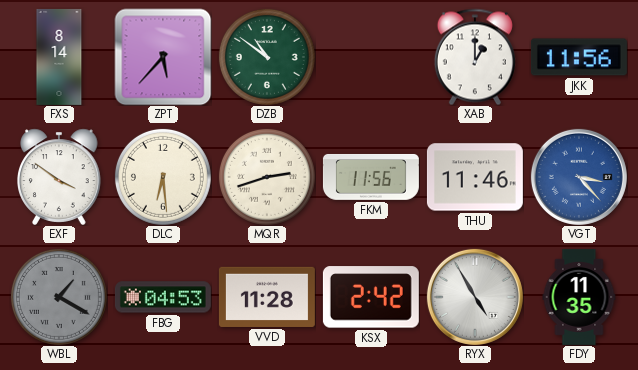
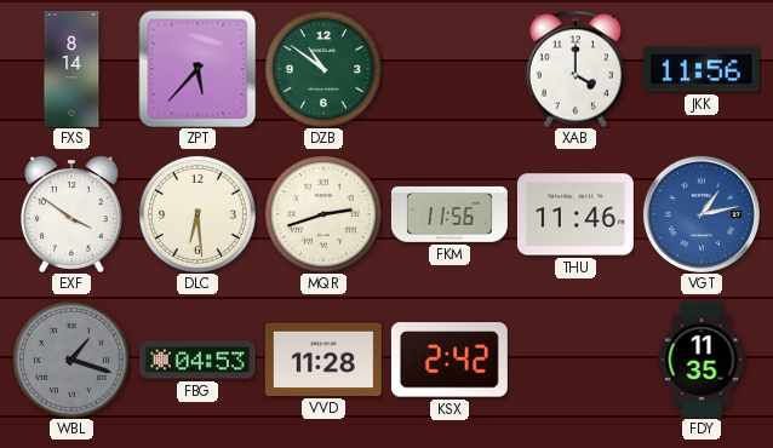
XAB: 1:00 -> 4:00
VGT: 3:23 -> 1:13
WBL: 1:20 -> 1:18
RYX: 4:55 -> none
